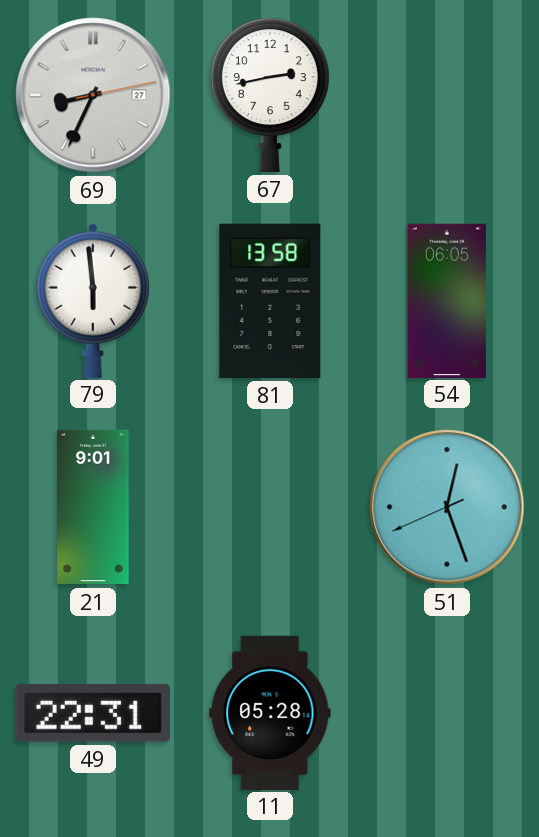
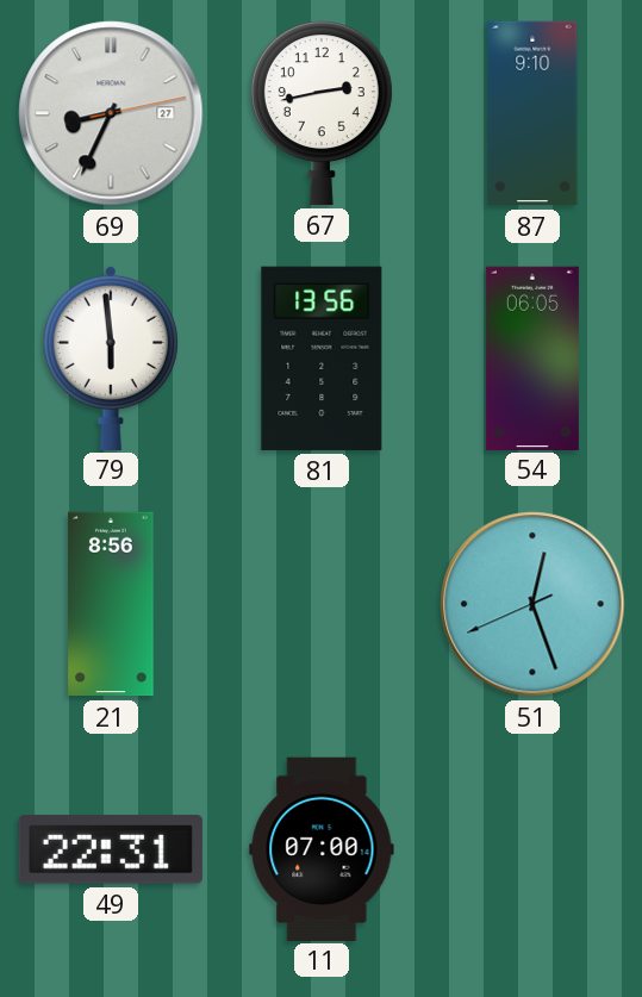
87: none -> 9:10
81: 13:58 -> 13:56
21: 9:01 -> 8:56
11: 05:28 -> 07:00
